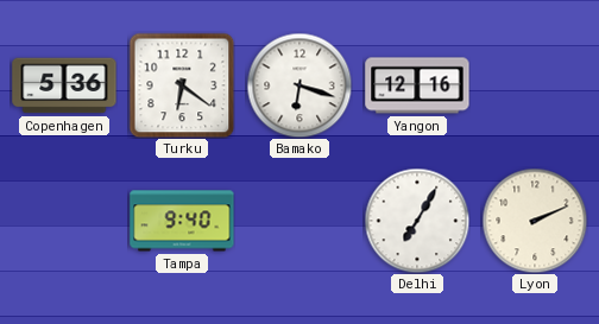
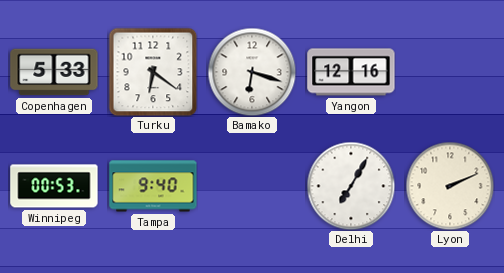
Copenhagen: 5:36 -> 5:33
Winnipeg: none -> 00:53
